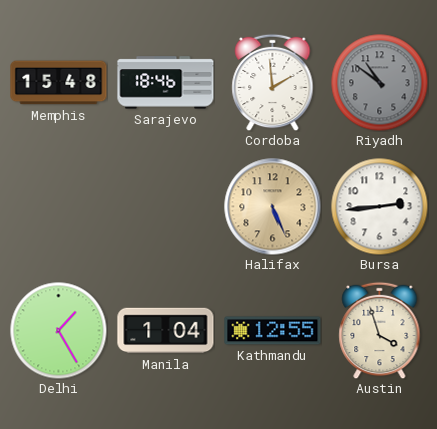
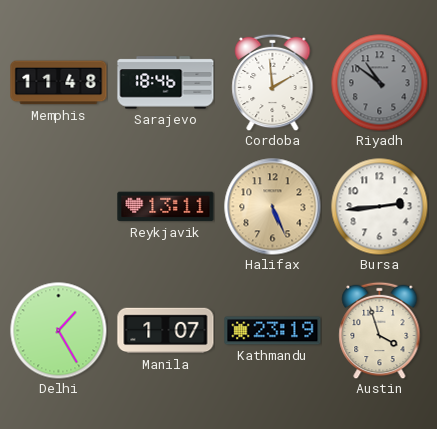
Memphis: 15:48 -> 11:48
Reykjavik: none -> 13:11
Manila: 1:04 -> 1:07
Kathmandu: 12:55 -> 23:19
